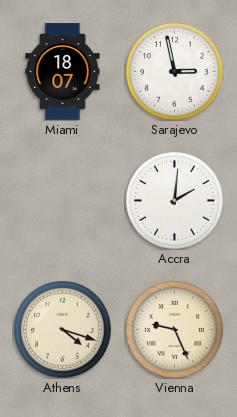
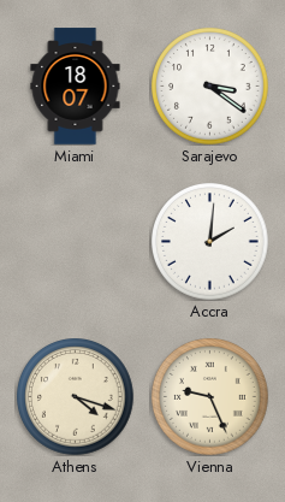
Sarajevo: 2:58 -> 3:21
